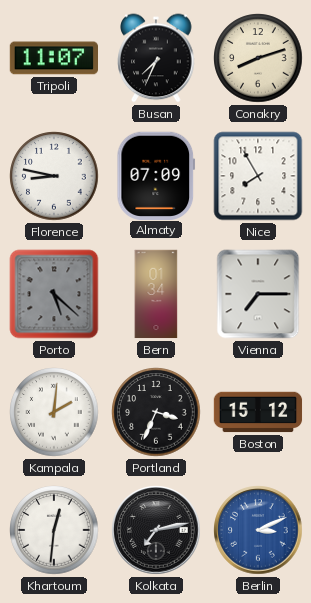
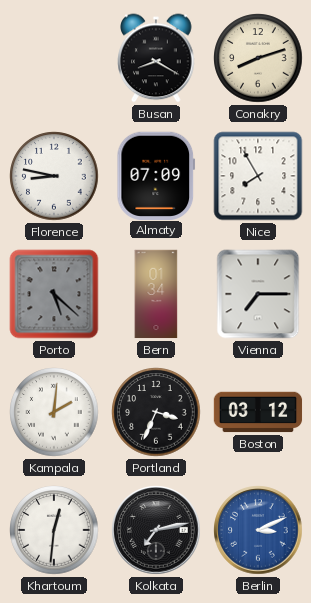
Tripoli: 11:07 -> none
Busan: 7:34 -> 8:20
Boston: 15:12 -> 03:12
